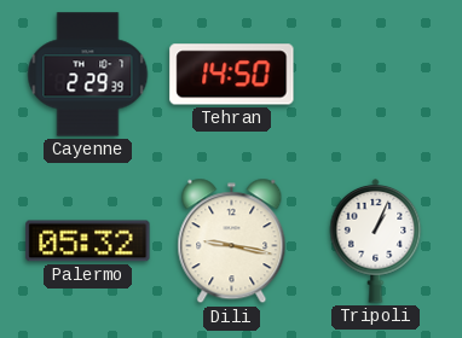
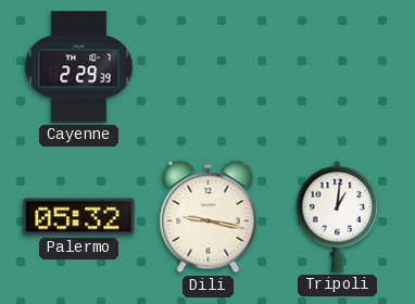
Tehran: 14:50 -> none
Tripoli: 1:04 -> 1:01
